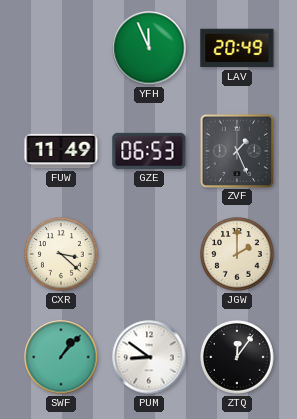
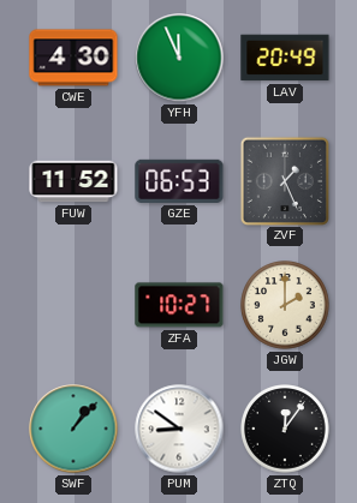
CWE: none -> 4:30
FUW: 11:49 -> 11:52
CXR: 3:22 -> none
ZFA: none -> 10:27
